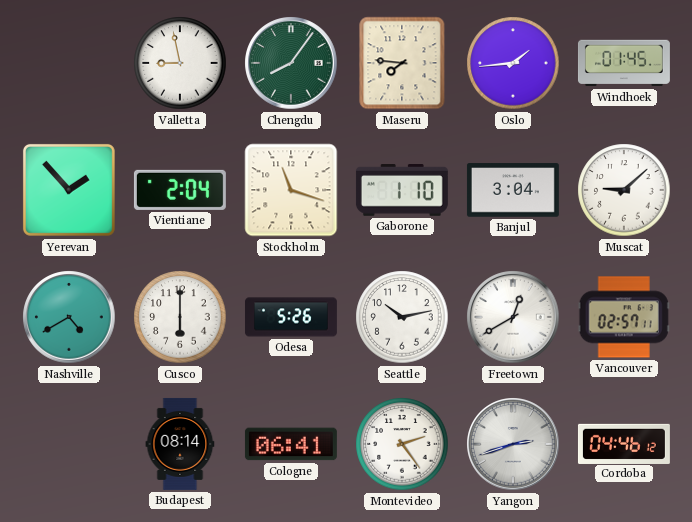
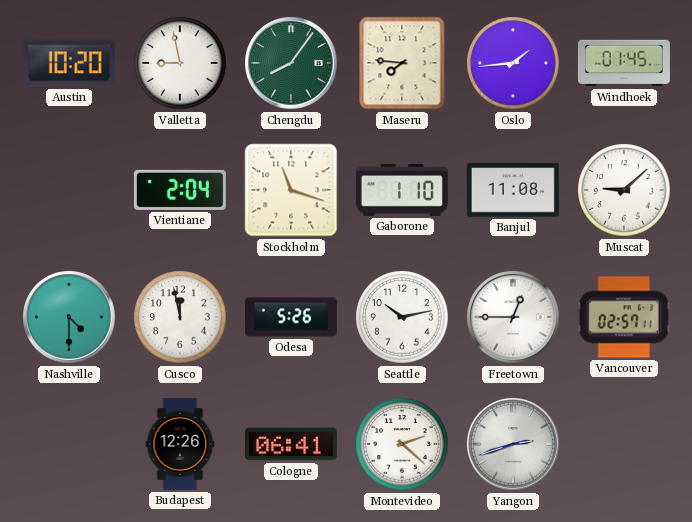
Austin: none -> 10:20
Yerevan: 1:53 -> none
Banjul: 3:04 -> 11:08
Nashville: 4:40 -> 4:30
Cusco: 6:00 -> 11:58
Freetown: 12:40 -> 12:45
Budapest: 08:14 -> 12:26
Montevideo: 2:24 -> 2:22
Cordoba: 04:46 -> none
